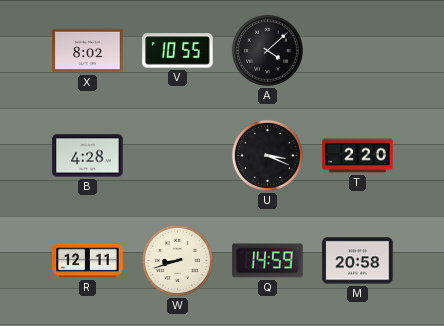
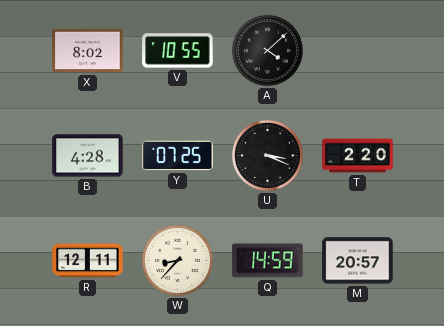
Y: none -> 07:25
W: 8:42 -> 8:37
M: 20:58 -> 20:57
